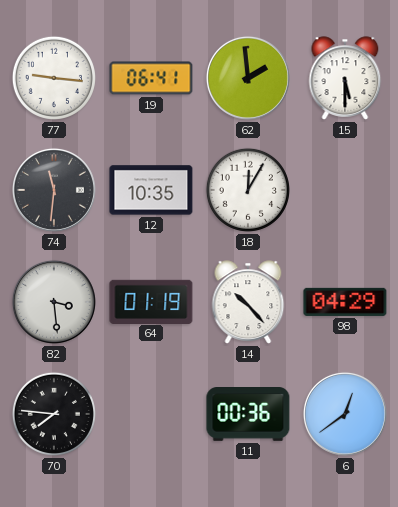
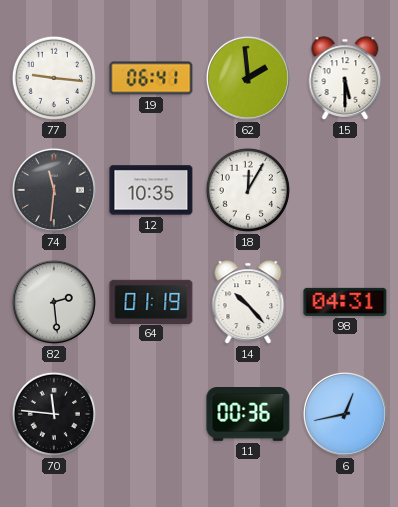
82: 3:29 -> 2:29
98: 04:29 -> 04:31
70: 7:46 -> 11:46
6: 12:39 -> 12:43
